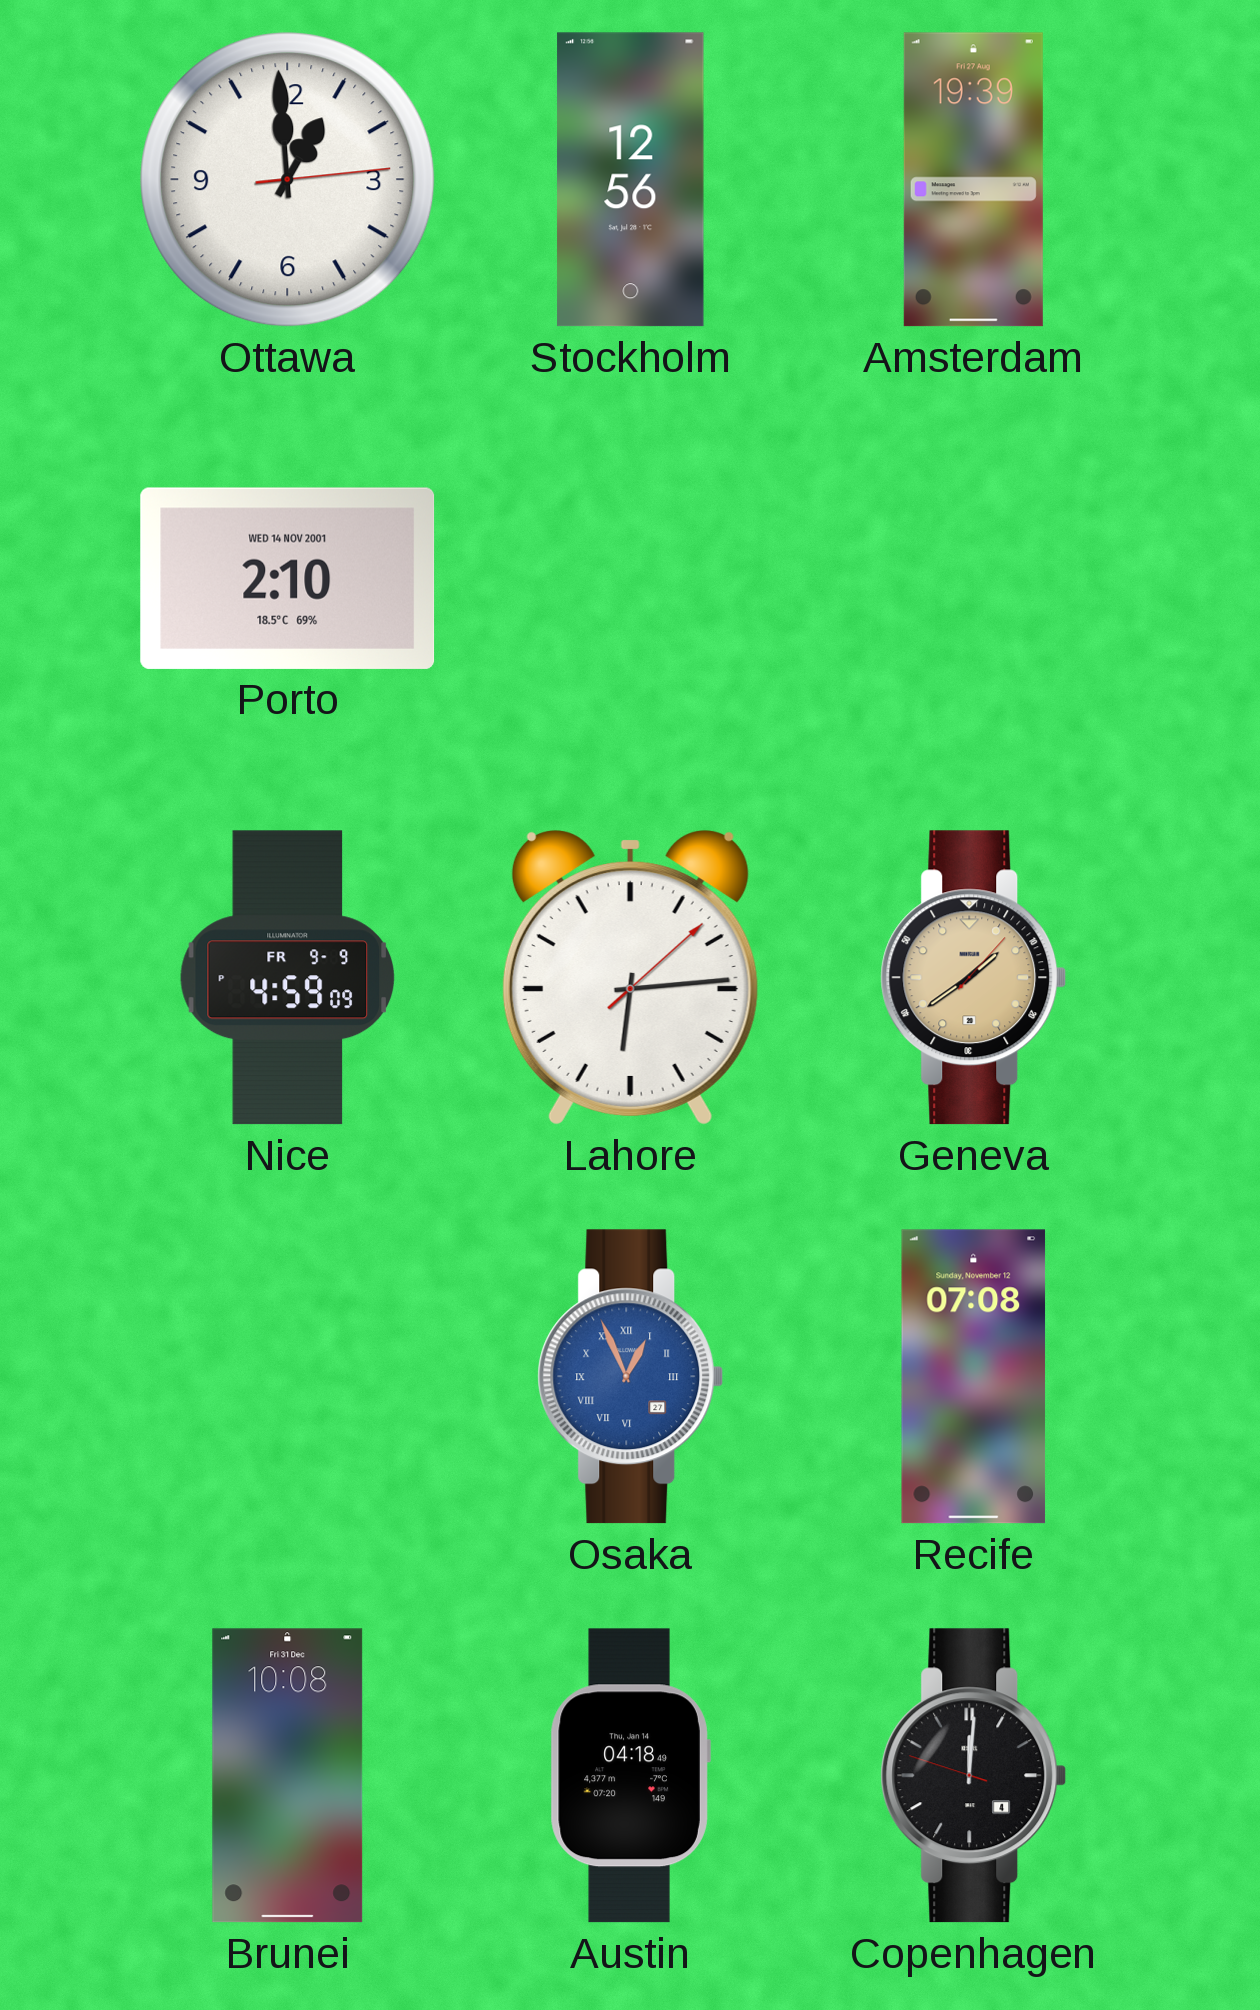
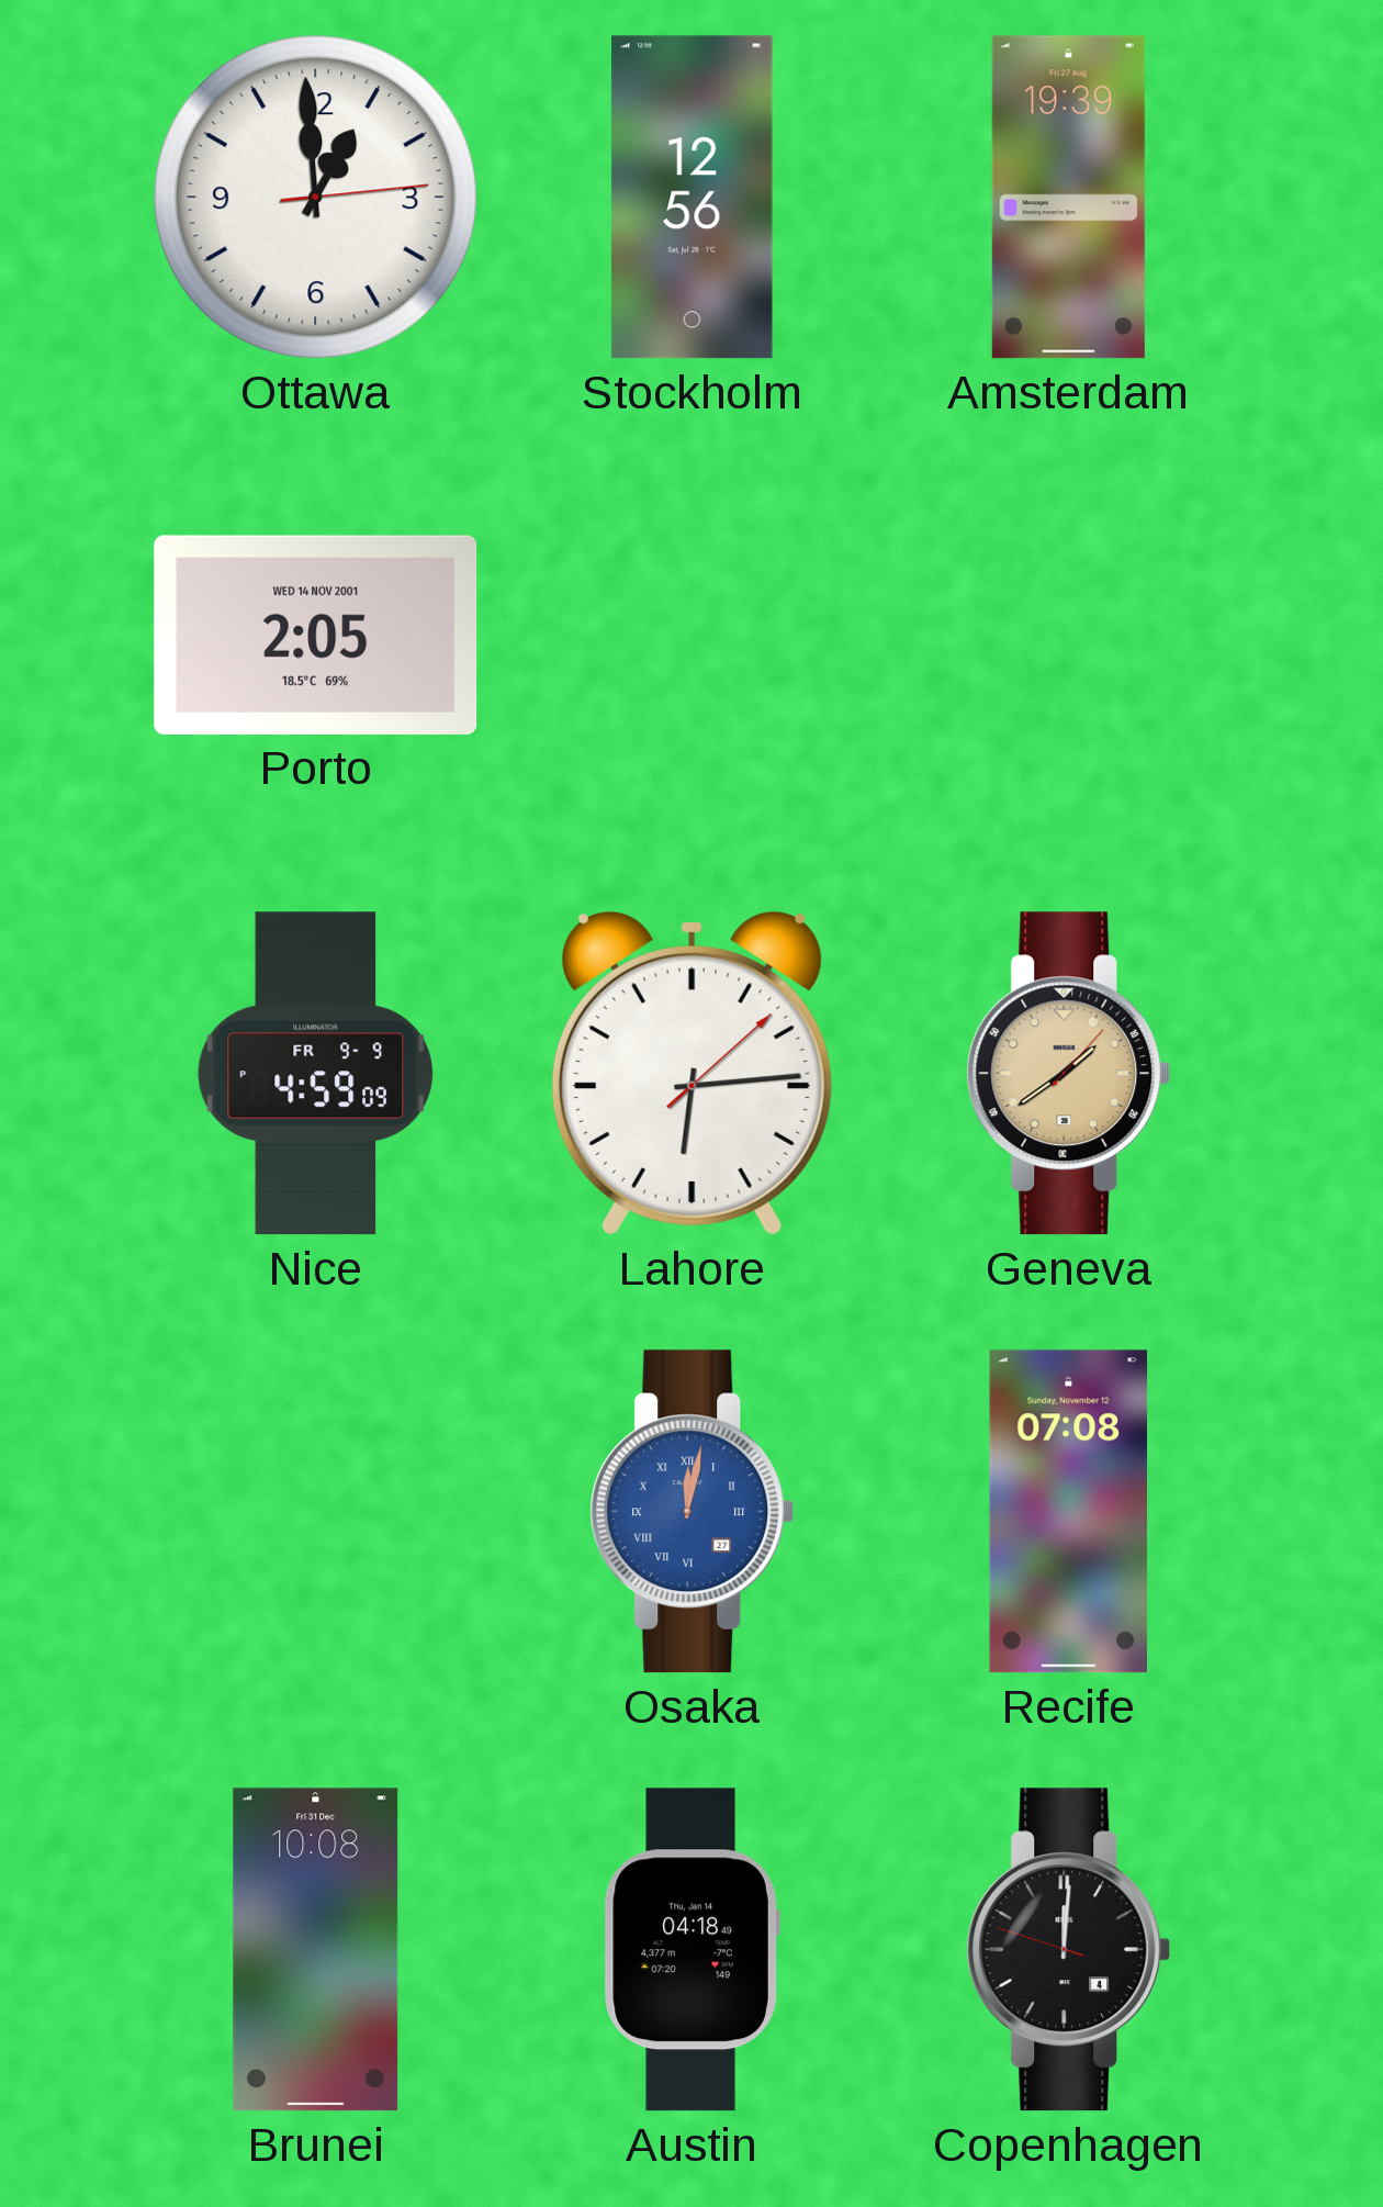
Porto: 2:10 -> 2:05
Osaka: 12:56 -> 12:02
